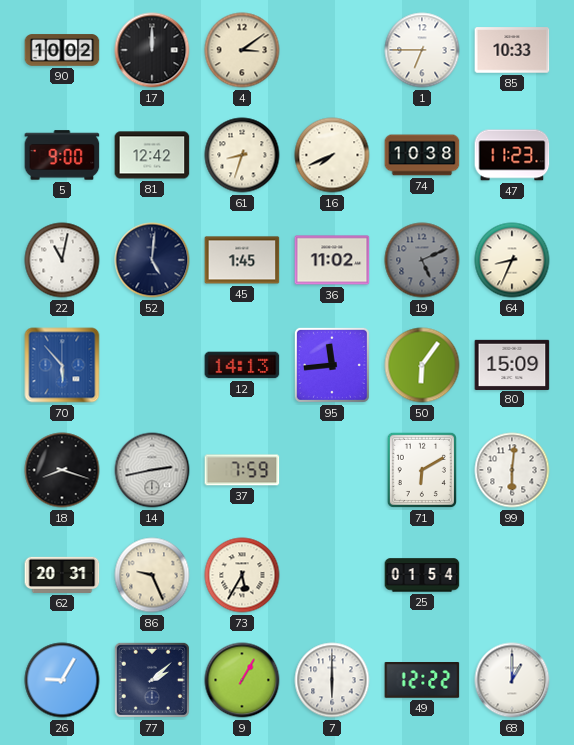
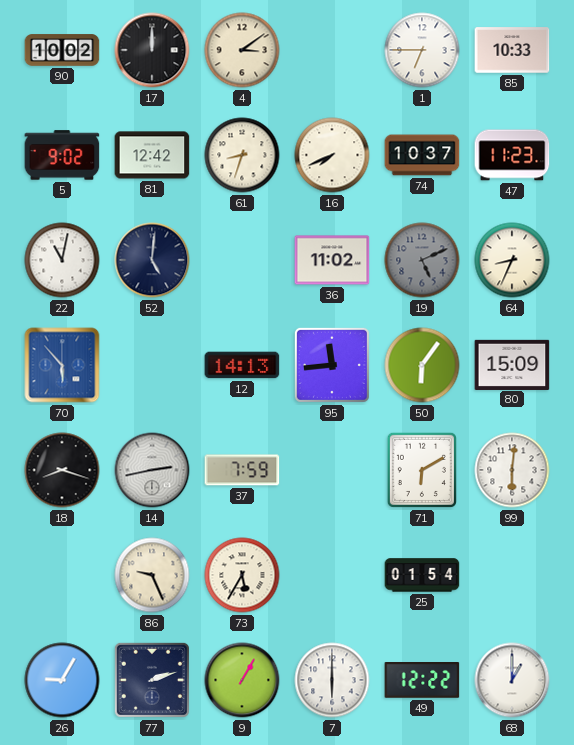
5: 9:00 -> 9:02
74: 10:38 -> 10:37
45: 1:45 -> none
62: 20:31 -> none
77: 2:08 -> 2:12
